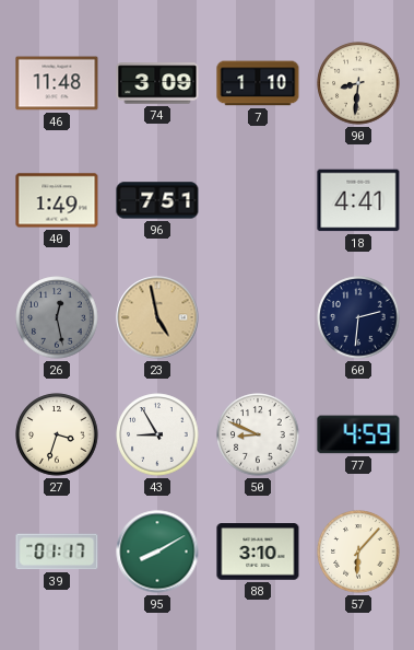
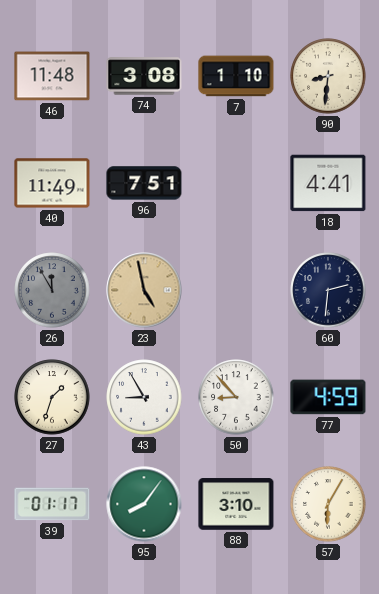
74: 3:09 -> 3:08
40: 1:49 -> 11:49
26: 12:28 -> 11:55
27: 3:33 -> 1:33
50: 8:49 -> 8:53
95: 8:10 -> 8:06
57: 6:07 -> 6:05
